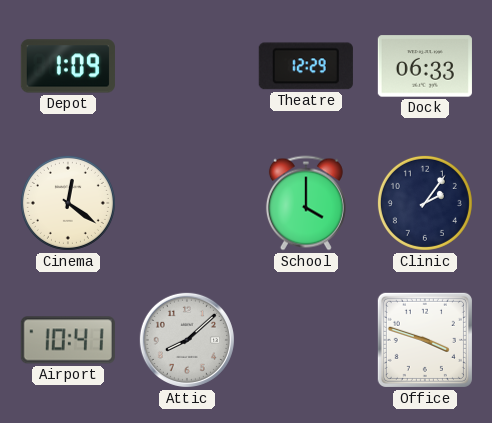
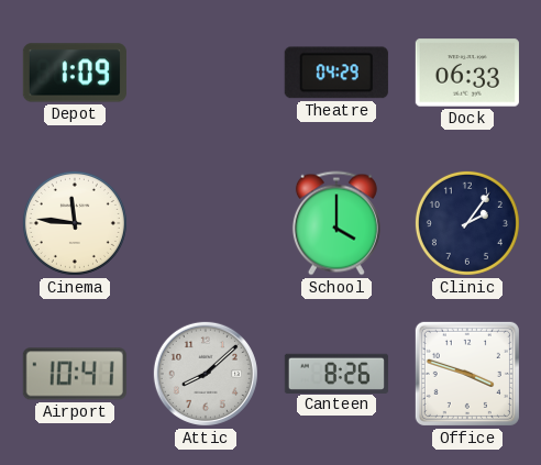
Theatre: 12:29 -> 04:29
Cinema: 12:21 -> 11:46
Canteen: none -> 8:26
